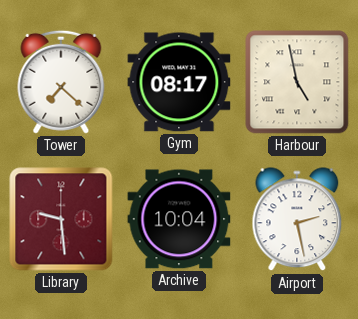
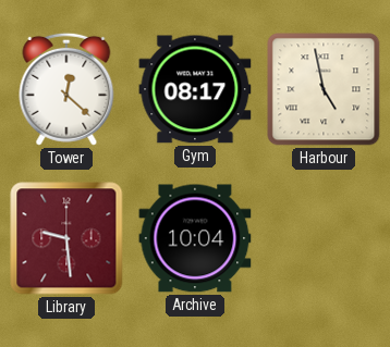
Tower: 7:22 -> 12:22
Airport: 2:28 -> none
